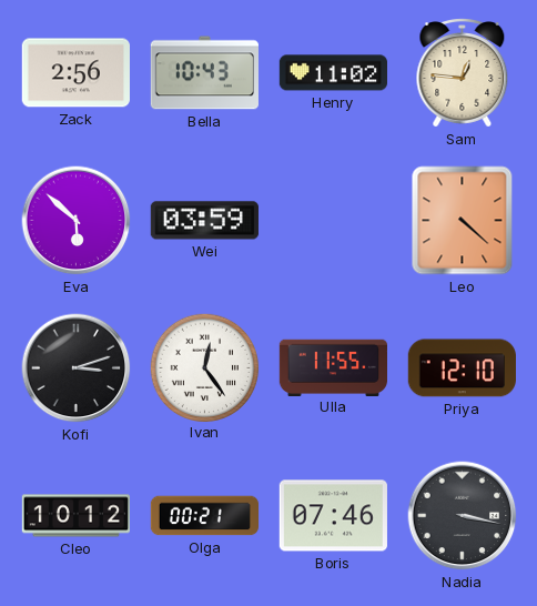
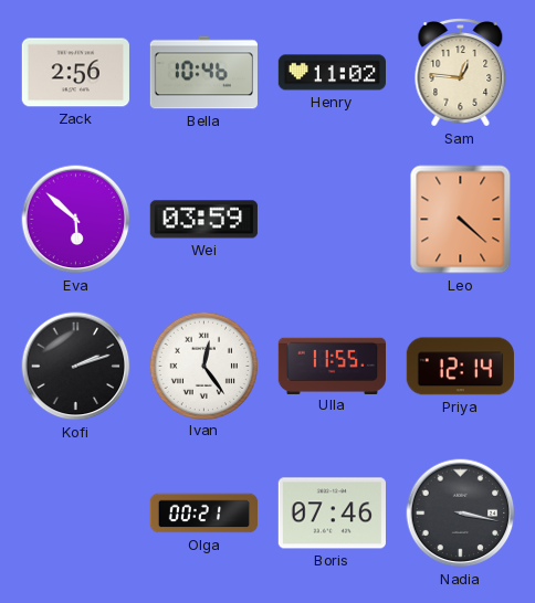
Bella: 10:43 -> 10:46
Kofi: 3:12 -> 2:12
Priya: 12:10 -> 12:14
Cleo: 10:12 -> none
